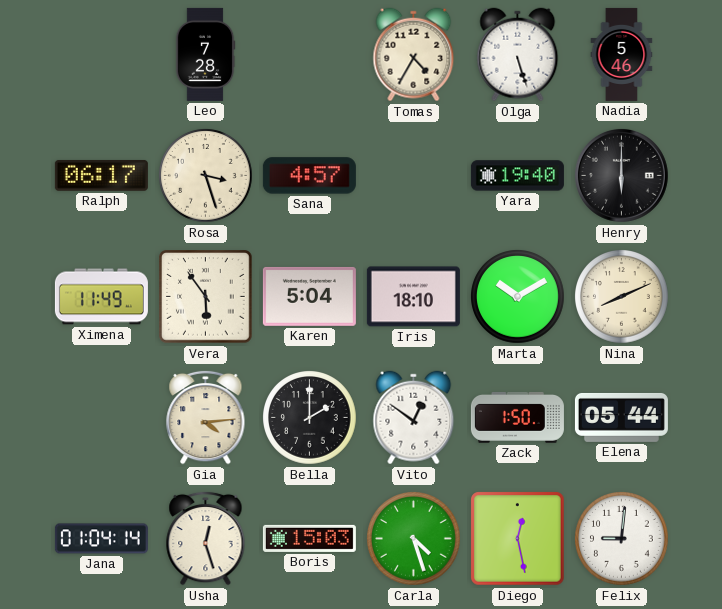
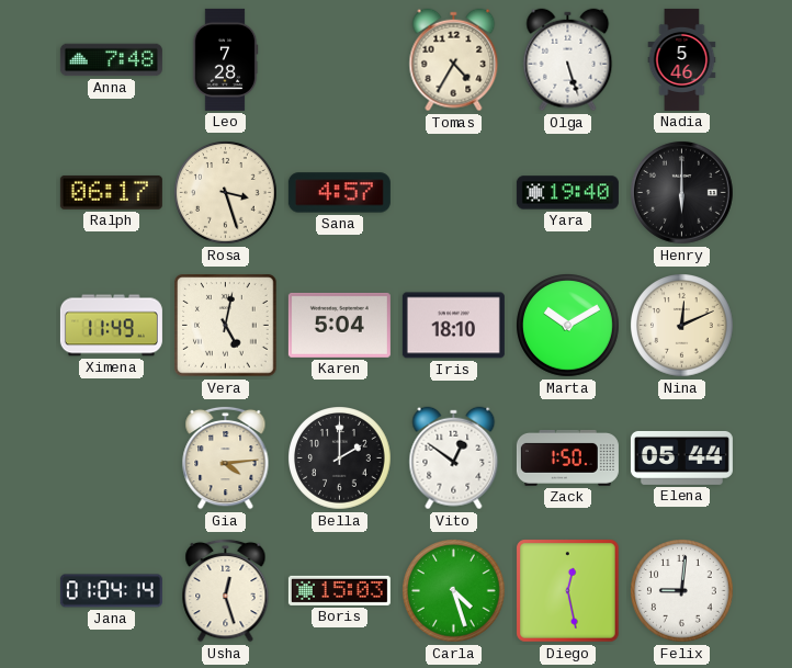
Anna: none -> 7:48
Vera: 5:54 -> 5:02
Nina: 8:11 -> 12:11
